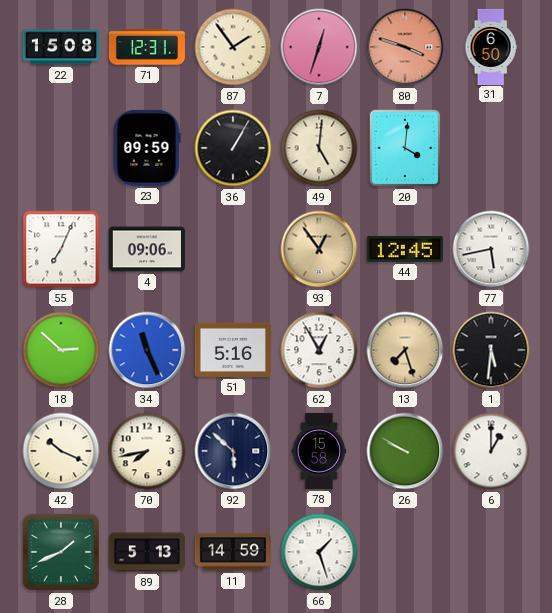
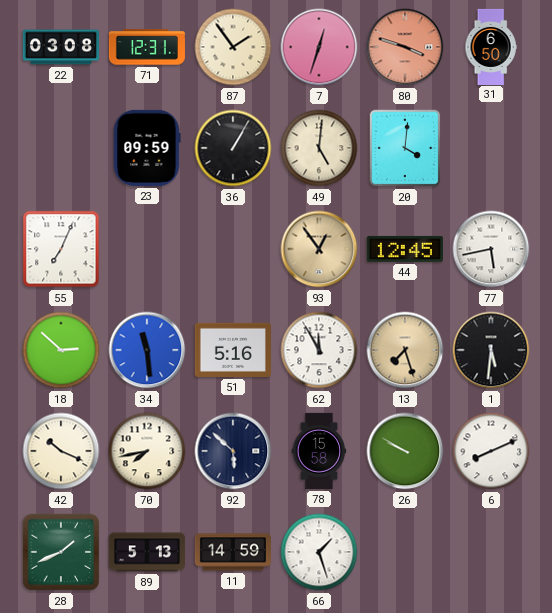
22: 15:08 -> 03:08
4: 09:06 -> none
34: 11:26 -> 11:29
62: 12:55 -> 11:55
6: 1:00 -> 8:11
